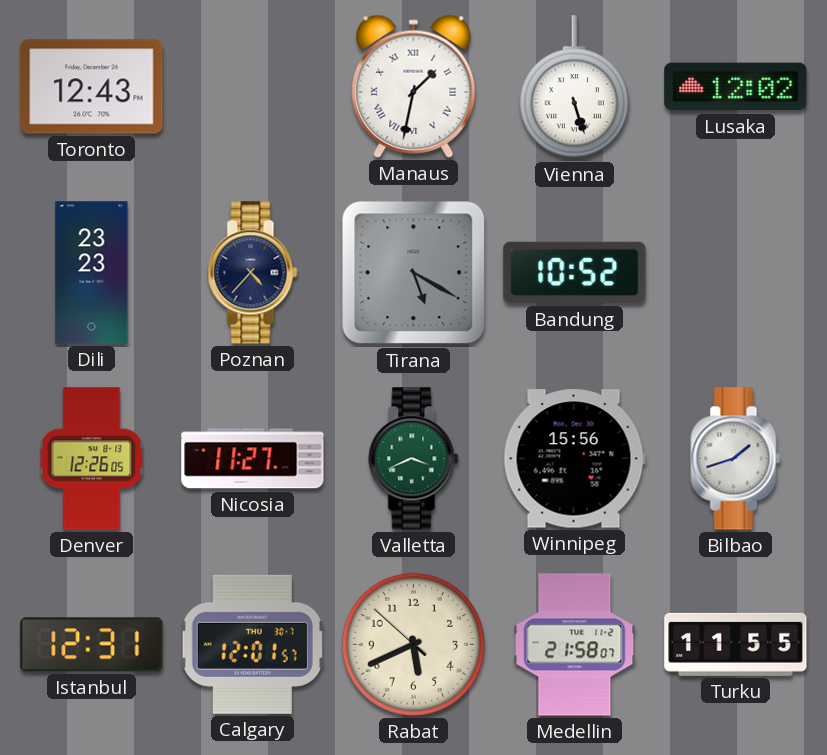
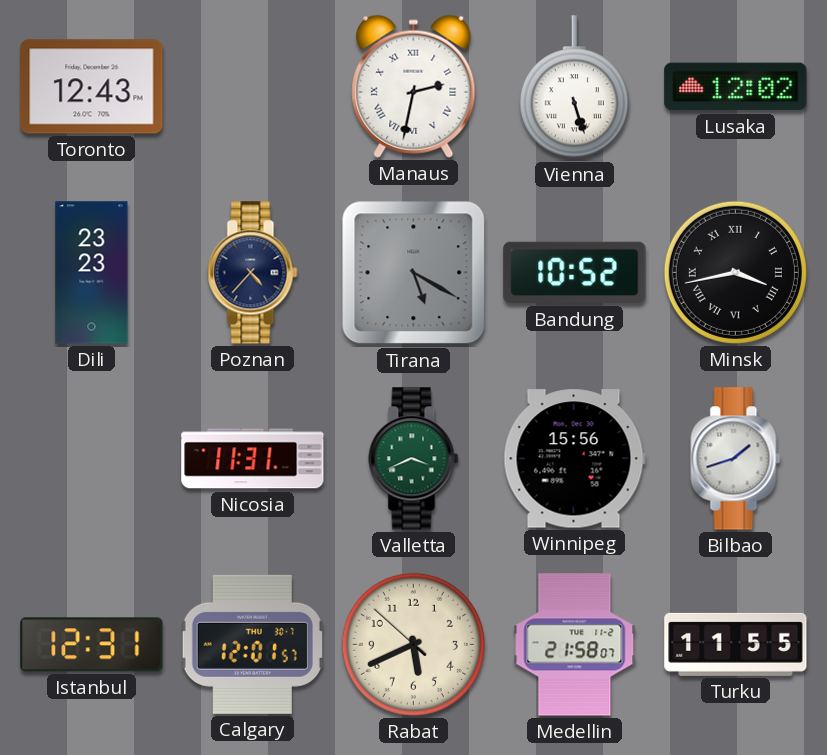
Manaus: 1:32 -> 2:32
Minsk: none -> 3:43
Denver: 12:26 -> none
Nicosia: 11:27 -> 11:31
